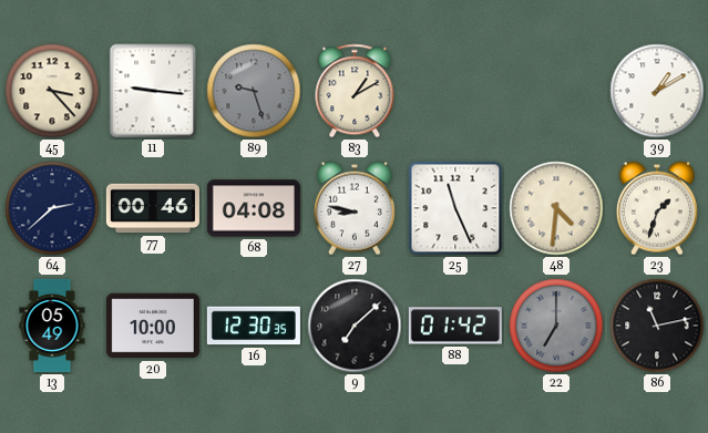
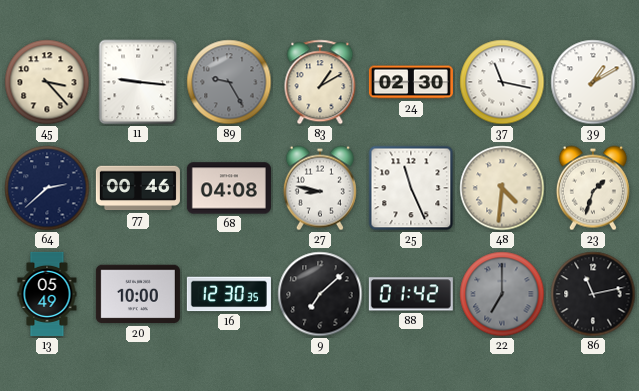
89: 9:27 -> 9:25
24: none -> 02:30
37: none -> 11:17
